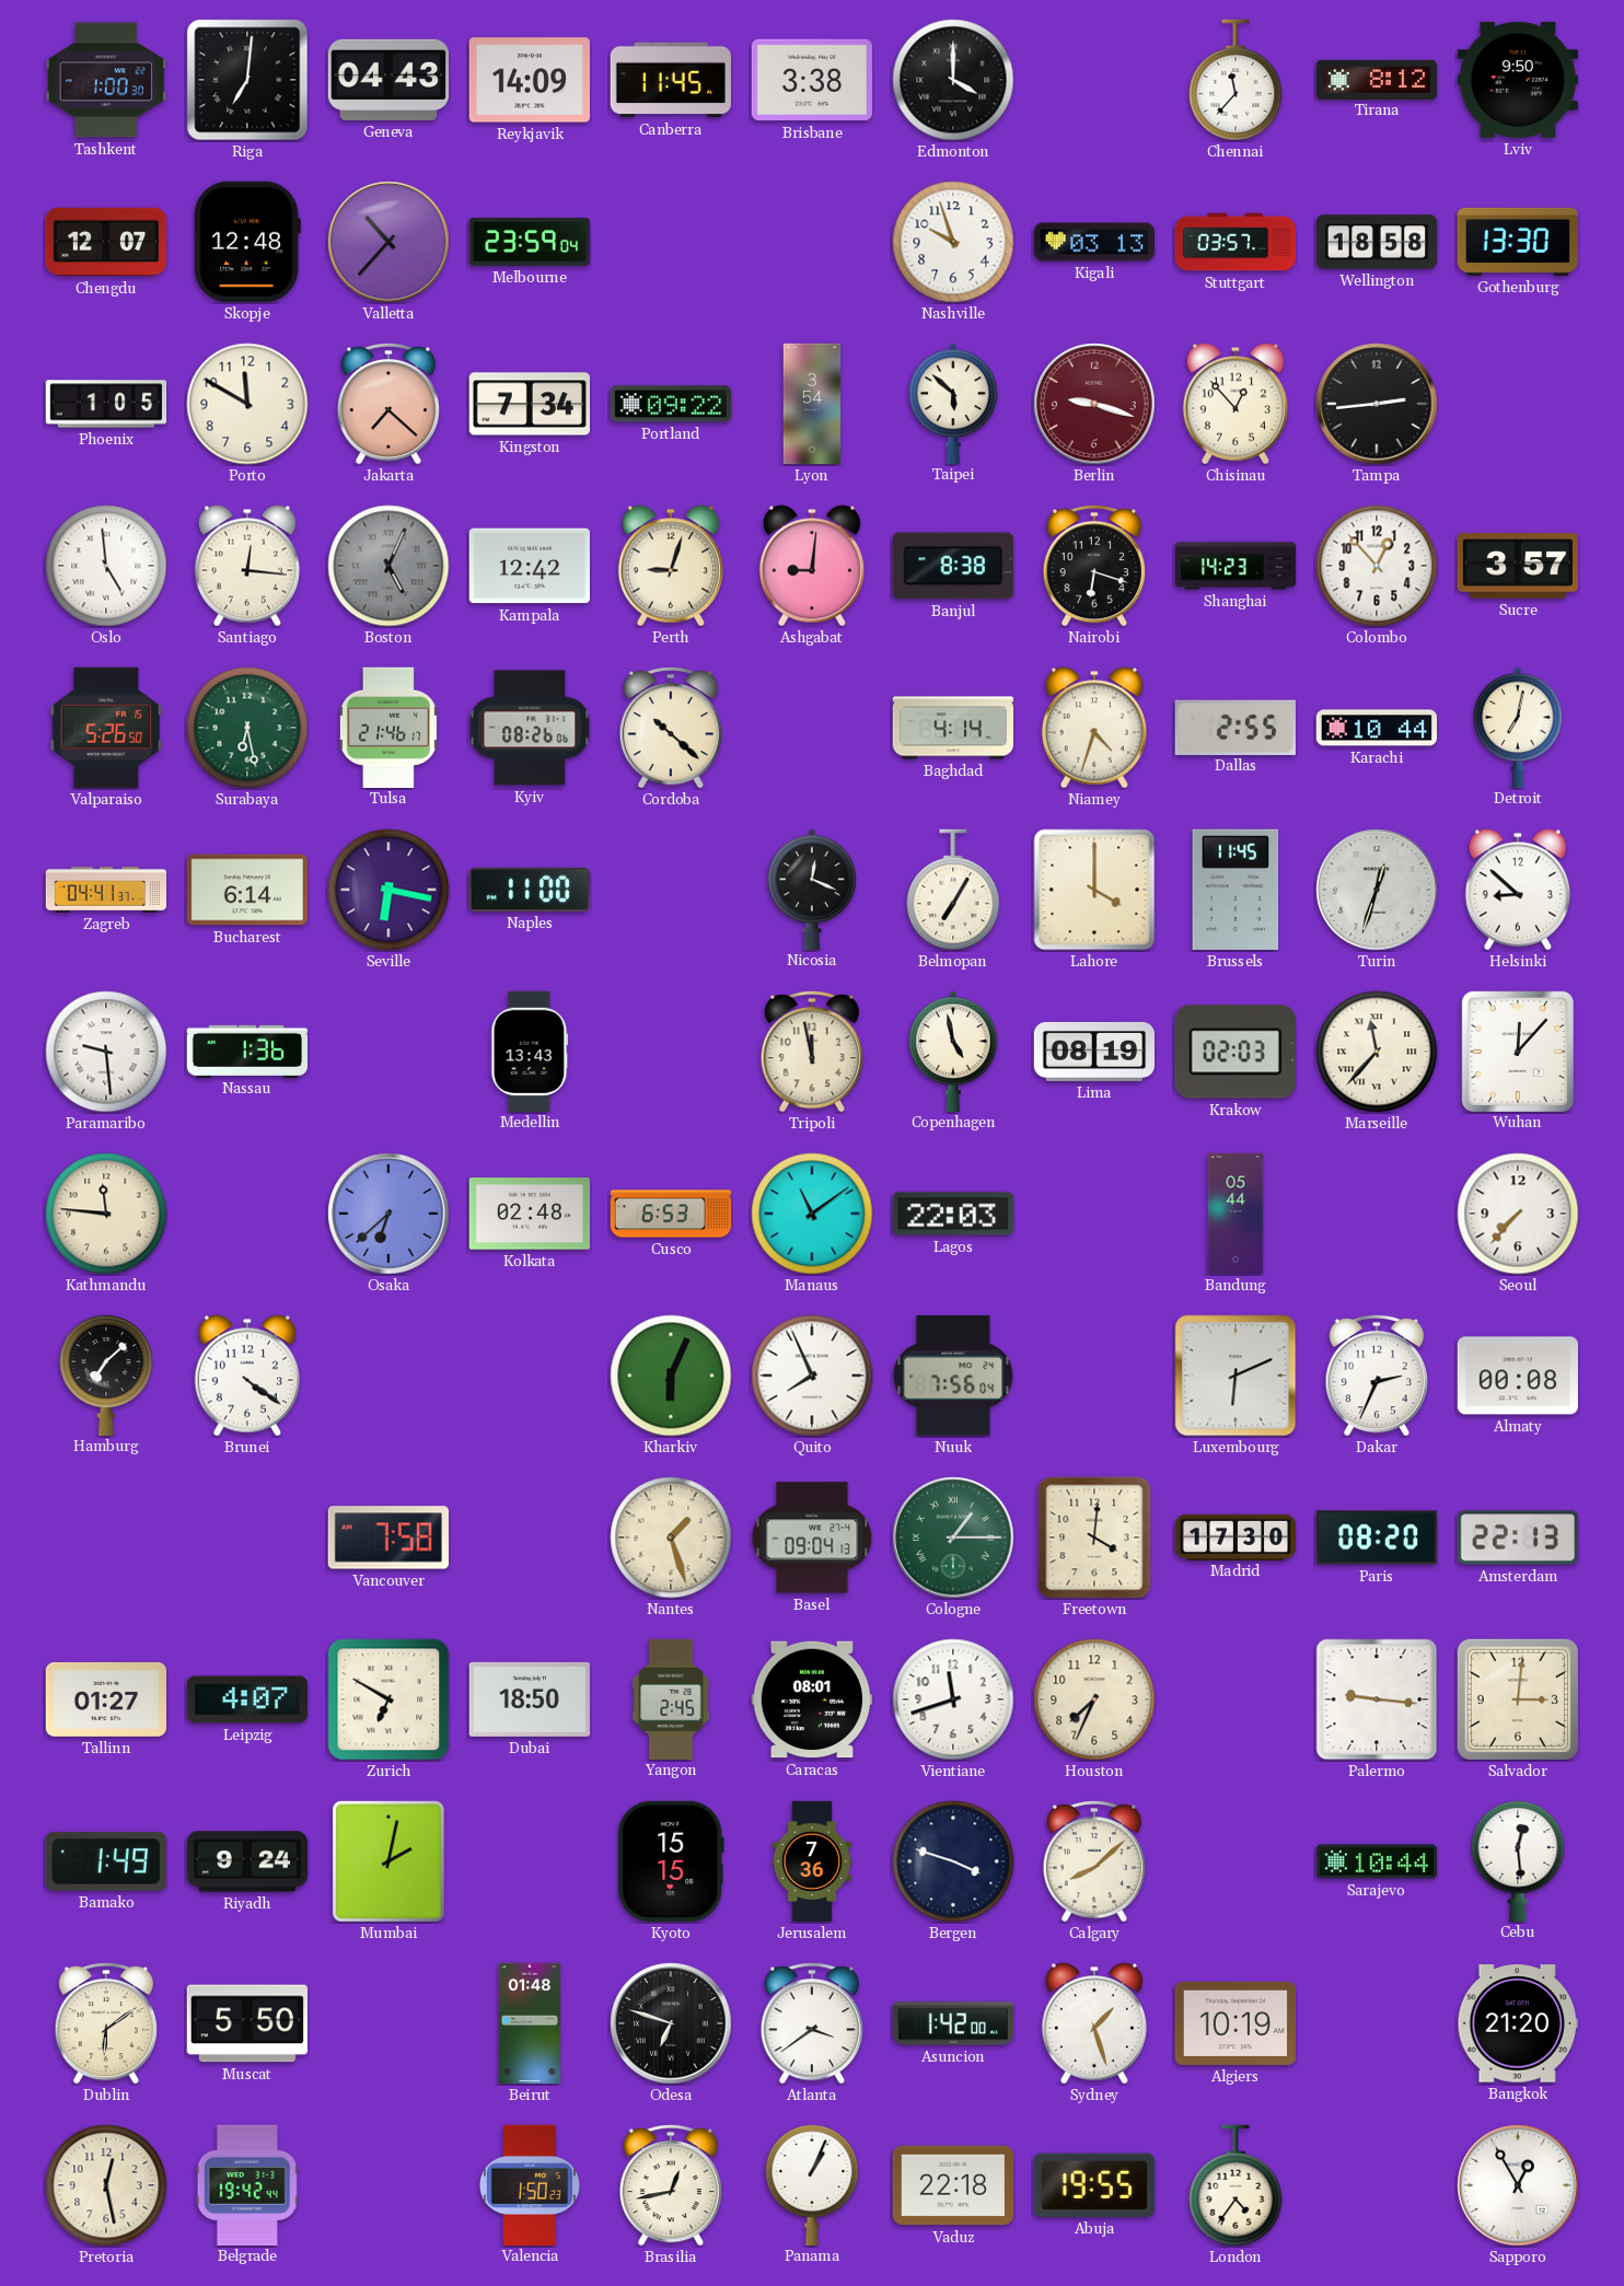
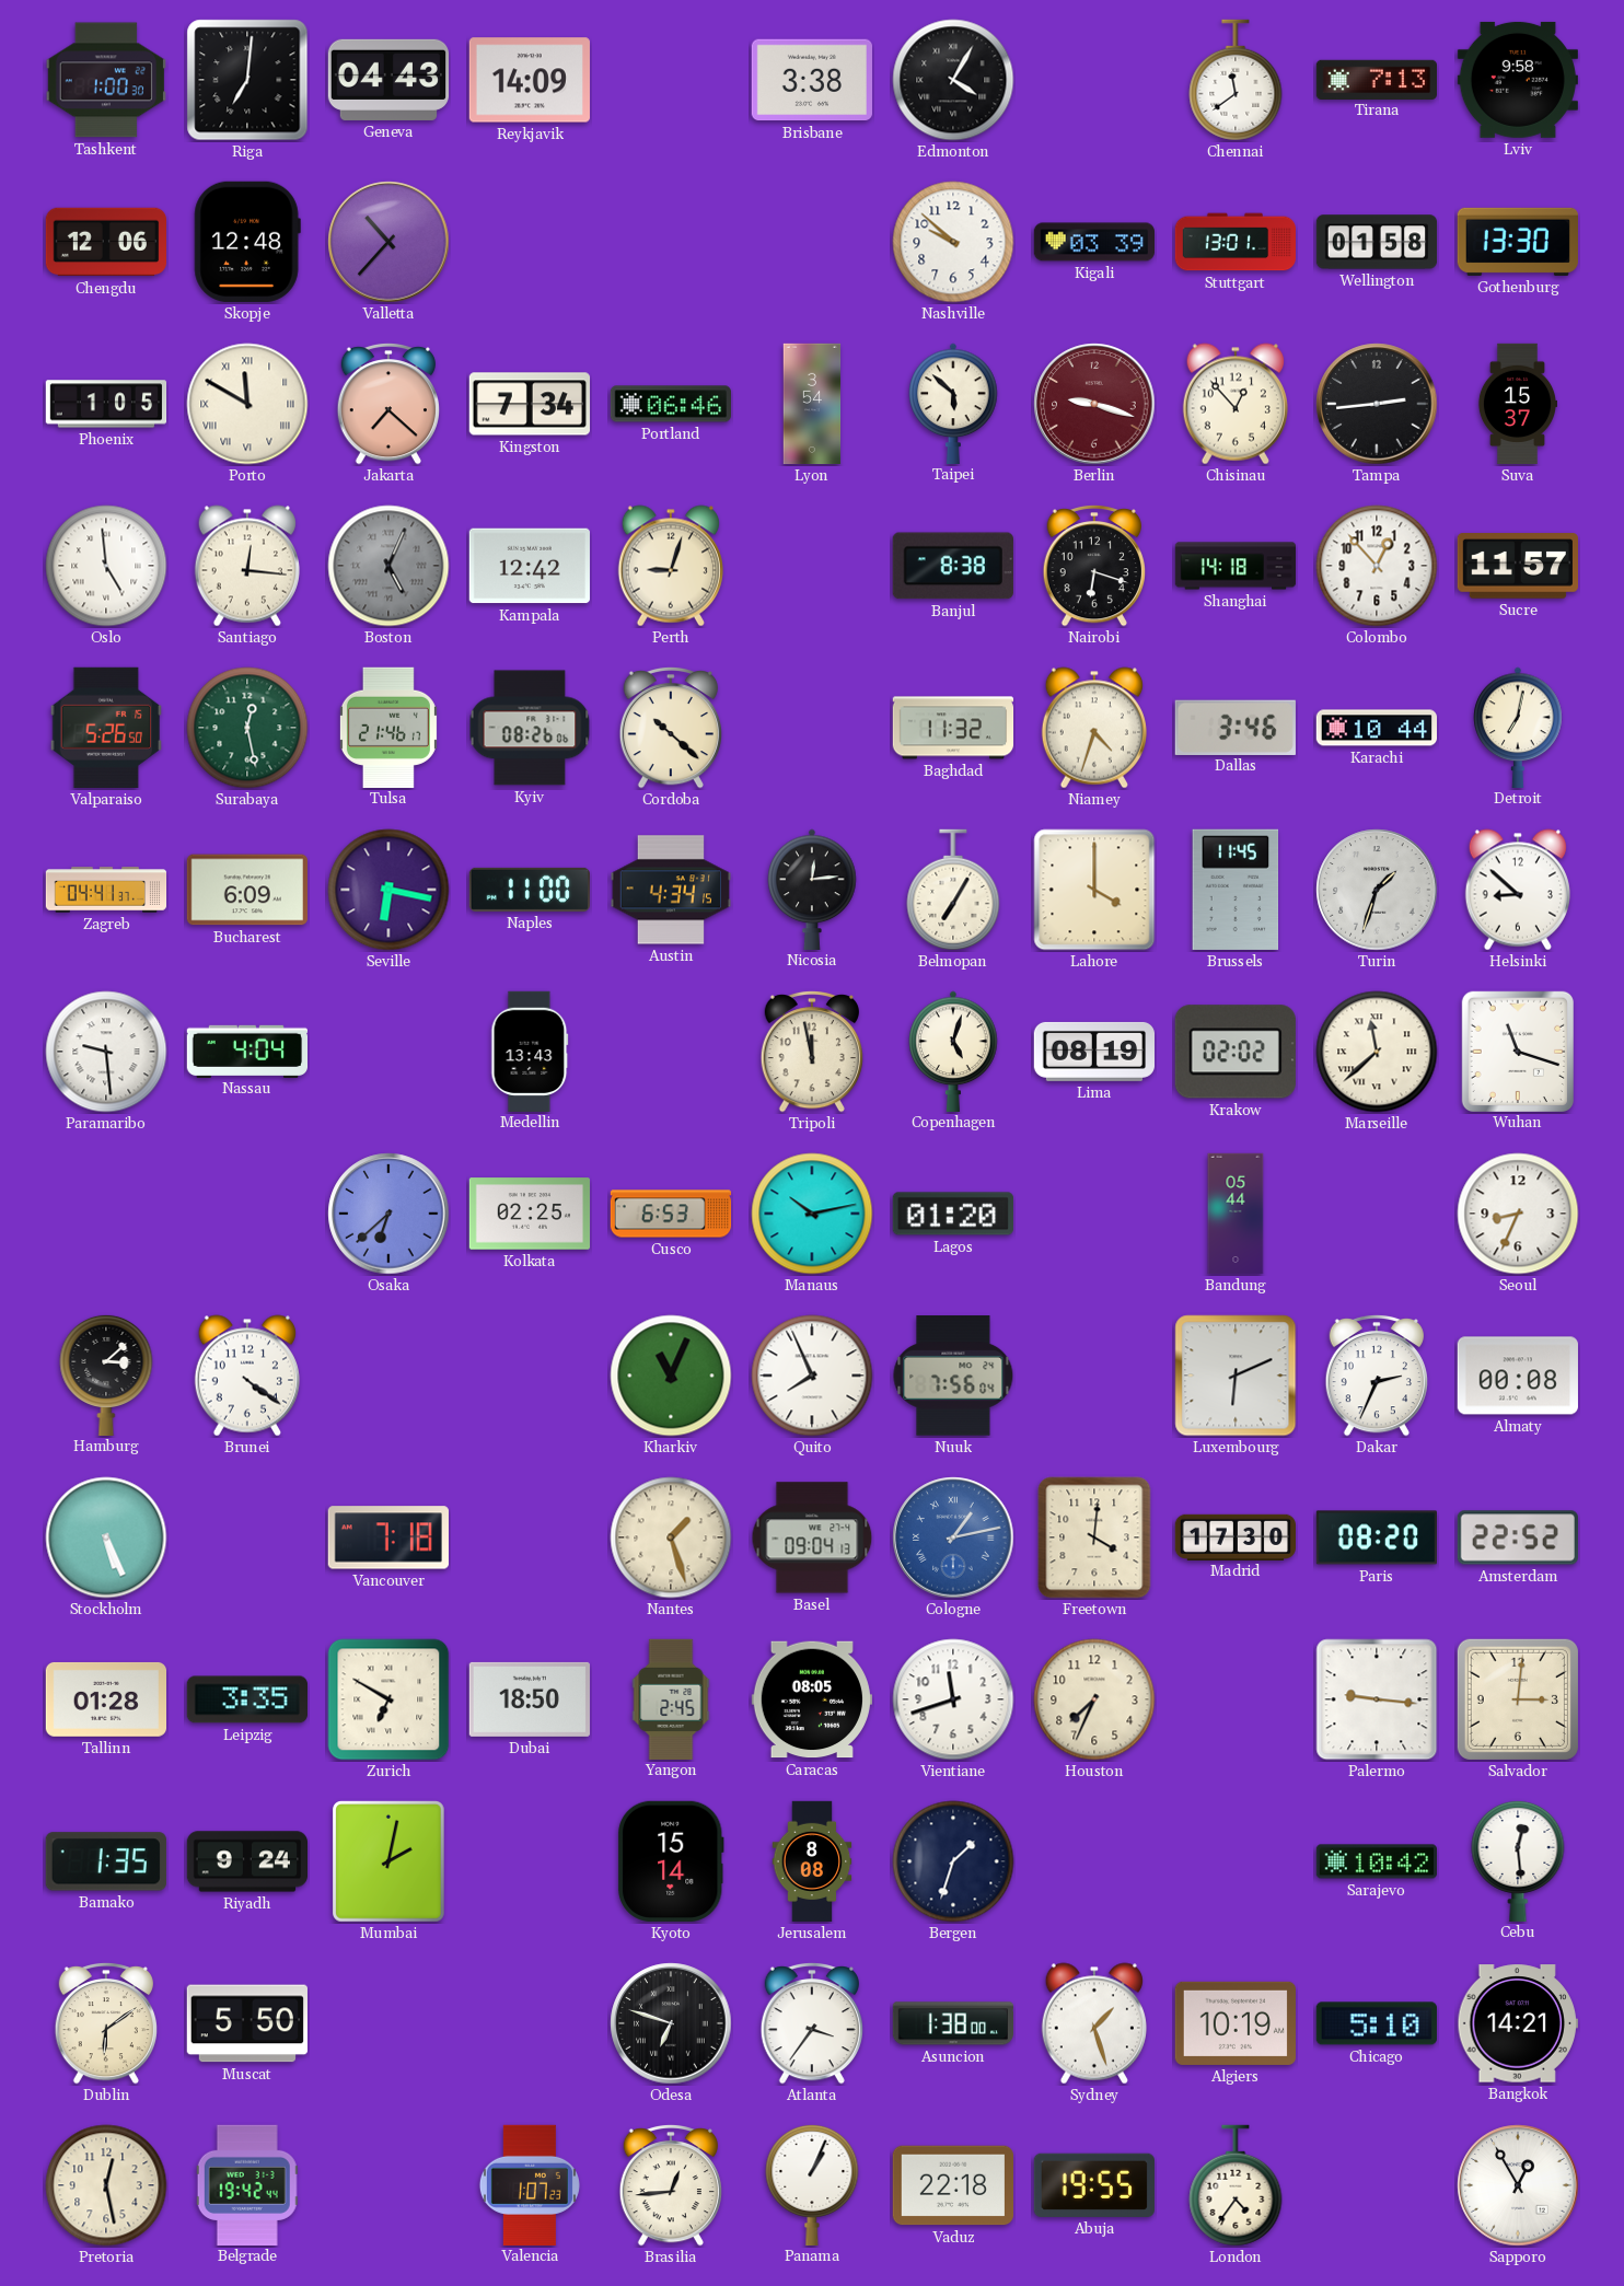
Canberra: 11:45 -> none
Edmonton: 4:00 -> 4:05
Chennai: 11:37 -> 11:39
Tirana: 8:12 -> 7:13
Lviv: 9:50 -> 9:58
Chengdu: 12:07 -> 12:06
Melbourne: 23:59 -> none
Nashville: 9:57 -> 9:52
Kigali: 03:13 -> 03:39
Stuttgart: 03:57 -> 13:01
Wellington: 18:58 -> 01:58
Porto numerals: Arabic -> Roman
Portland: 09:22 -> 06:46
Suva: none -> 15:37
Ashgabat: 9:01 -> none
Shanghai: 14:23 -> 14:18
Sucre: 3:57 -> 11:57
Surabaya: 6:28 -> 12:28
Baghdad: 4:14 -> 11:32
Dallas: 2:55 -> 3:46
Bucharest: 6:14 -> 6:09
Austin: none -> 4:34
Nicosia: 12:19 -> 12:14
Turin: 12:33 -> 1:33
Nassau: 1:36 -> 4:04
Copenhagen: 4:58 -> 5:03
Krakow: 02:03 -> 02:02
Marseille: 11:37 -> 11:38
Wuhan: 12:07 -> 11:18
Kathmandu: 11:46 -> none
Kolkata: 02:48 -> 02:25
Manaus: 11:09 -> 10:13
Lagos: 22:03 -> 01:20
Seoul: 7:37 -> 8:34
Hamburg: 7:08 -> 3:08
Kharkiv: 6:04 -> 11:04
Stockholm: none -> 5:26
Vancouver: 7:58 -> 7:18
Cologne: 1:15 -> 1:13
Cologne dial: green -> blue
Amsterdam: 22:13 -> 22:52
Tallinn: 01:27 -> 01:28
Leipzig: 4:07 -> 3:35
Caracas: 08:01 -> 08:05
Bamako: 1:49 -> 1:35
Kyoto: 15:15 -> 15:14
Jerusalem: 7:36 -> 8:08
Bergen: 3:48 -> 1:33
Calgary: 8:08 -> none
Sarajevo: 10:44 -> 10:42
Beirut: 01:48 -> none
Atlanta: 3:39 -> 3:36
Asuncion: 1:42 -> 1:38
Chicago: none -> 5:10
Bangkok: 21:20 -> 14:21
Valencia: 1:50 -> 1:07
Brasilia: 12:43 -> 12:44
